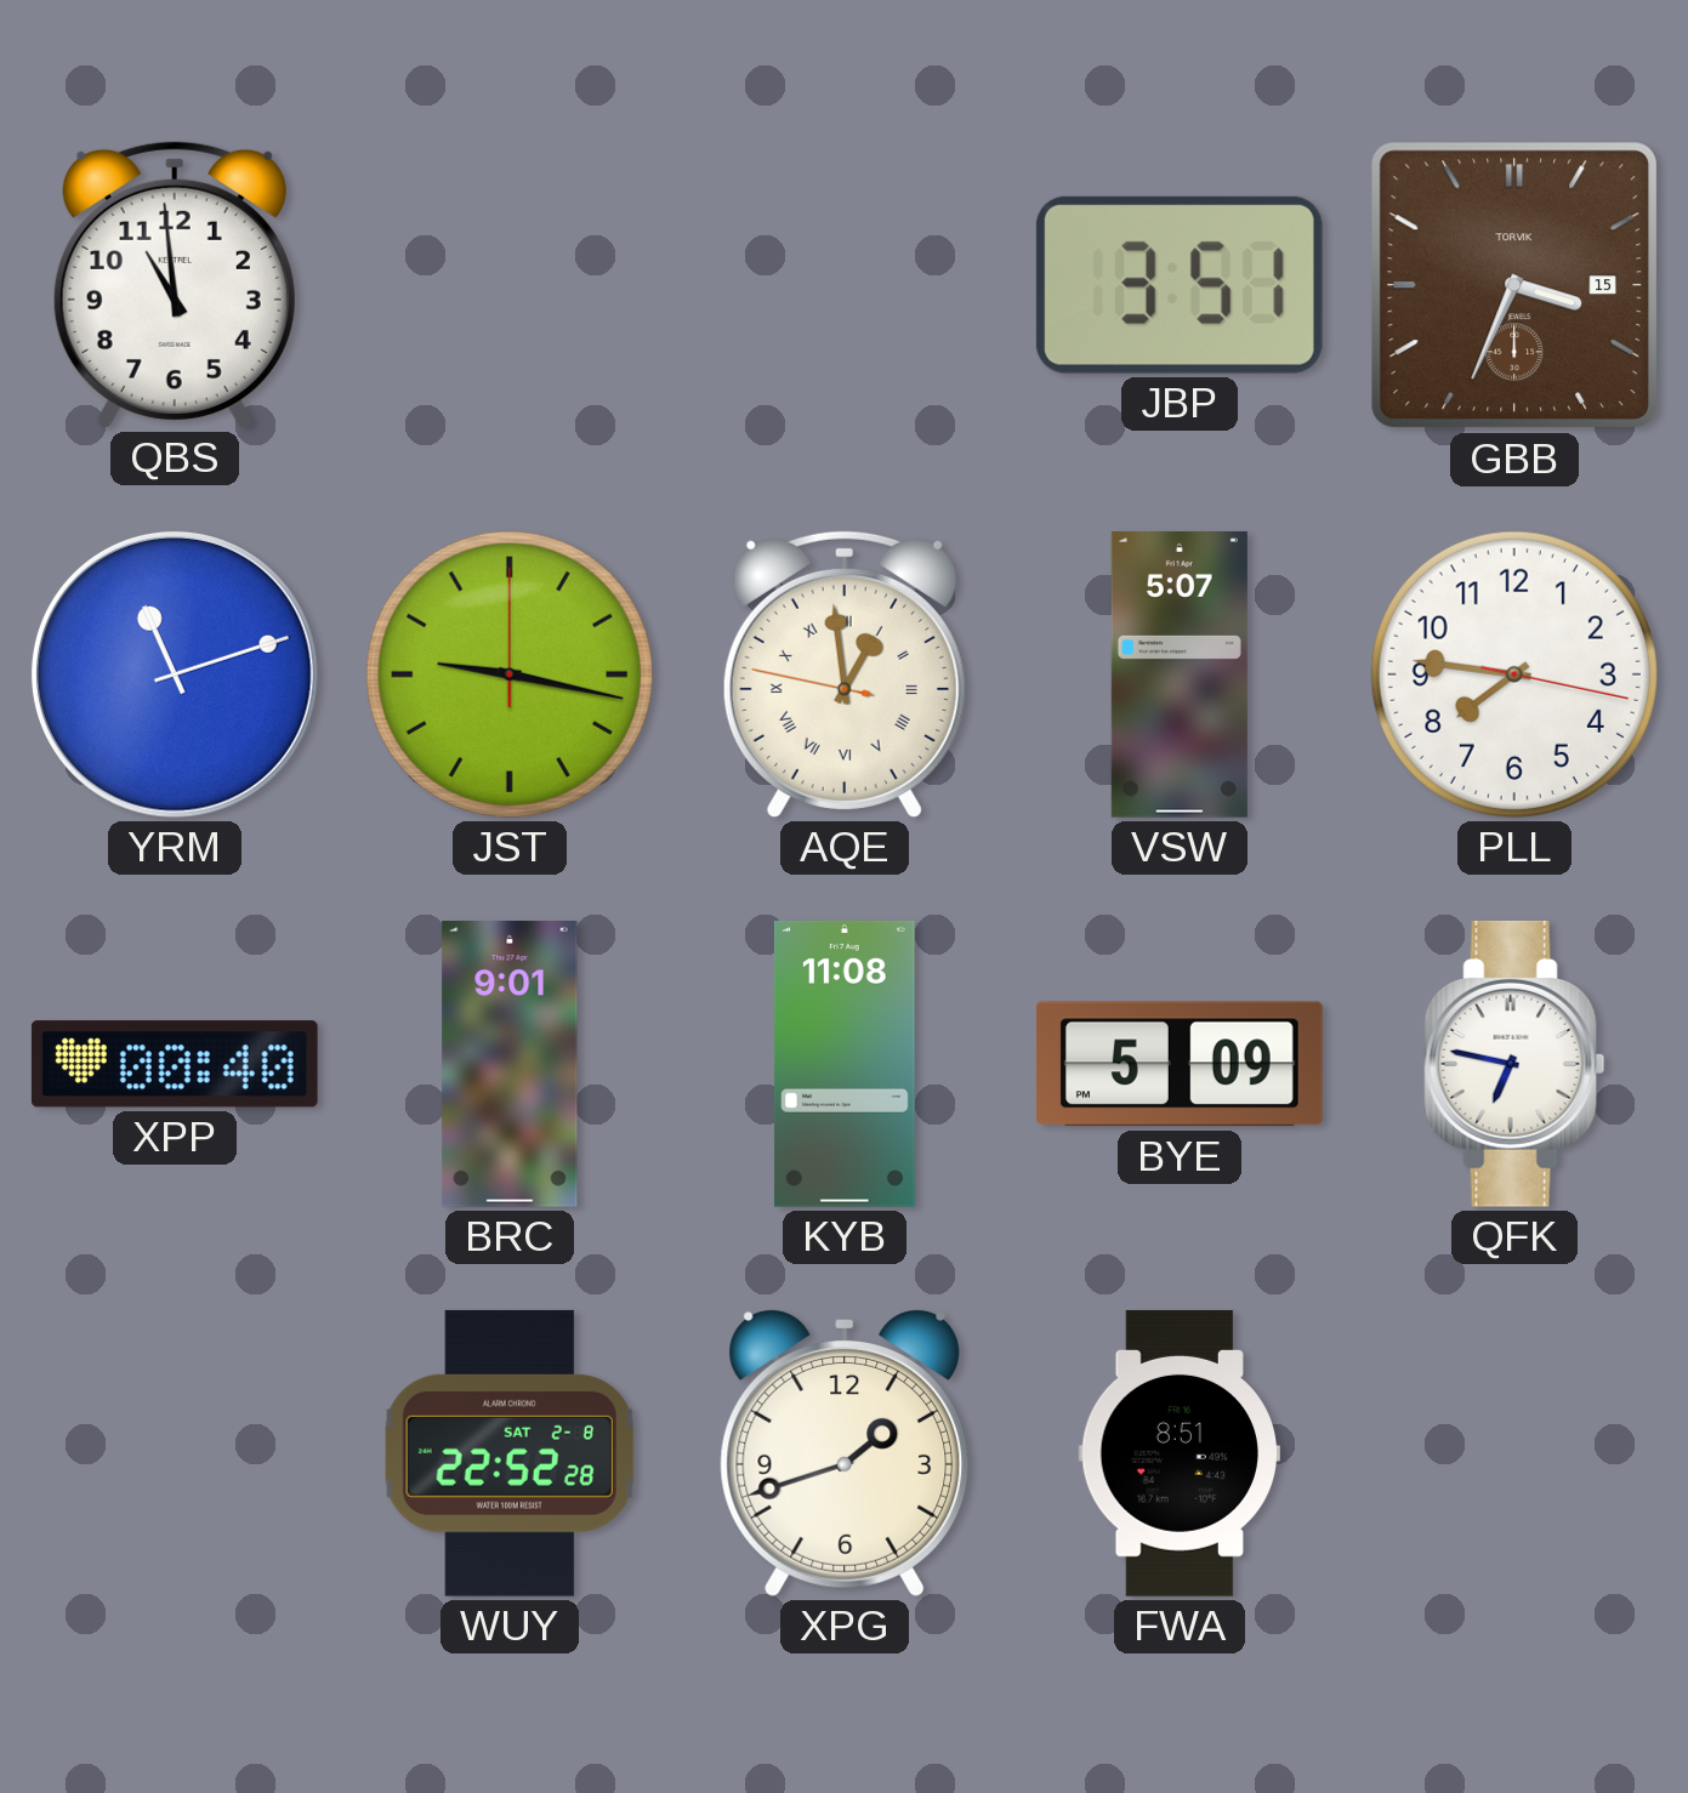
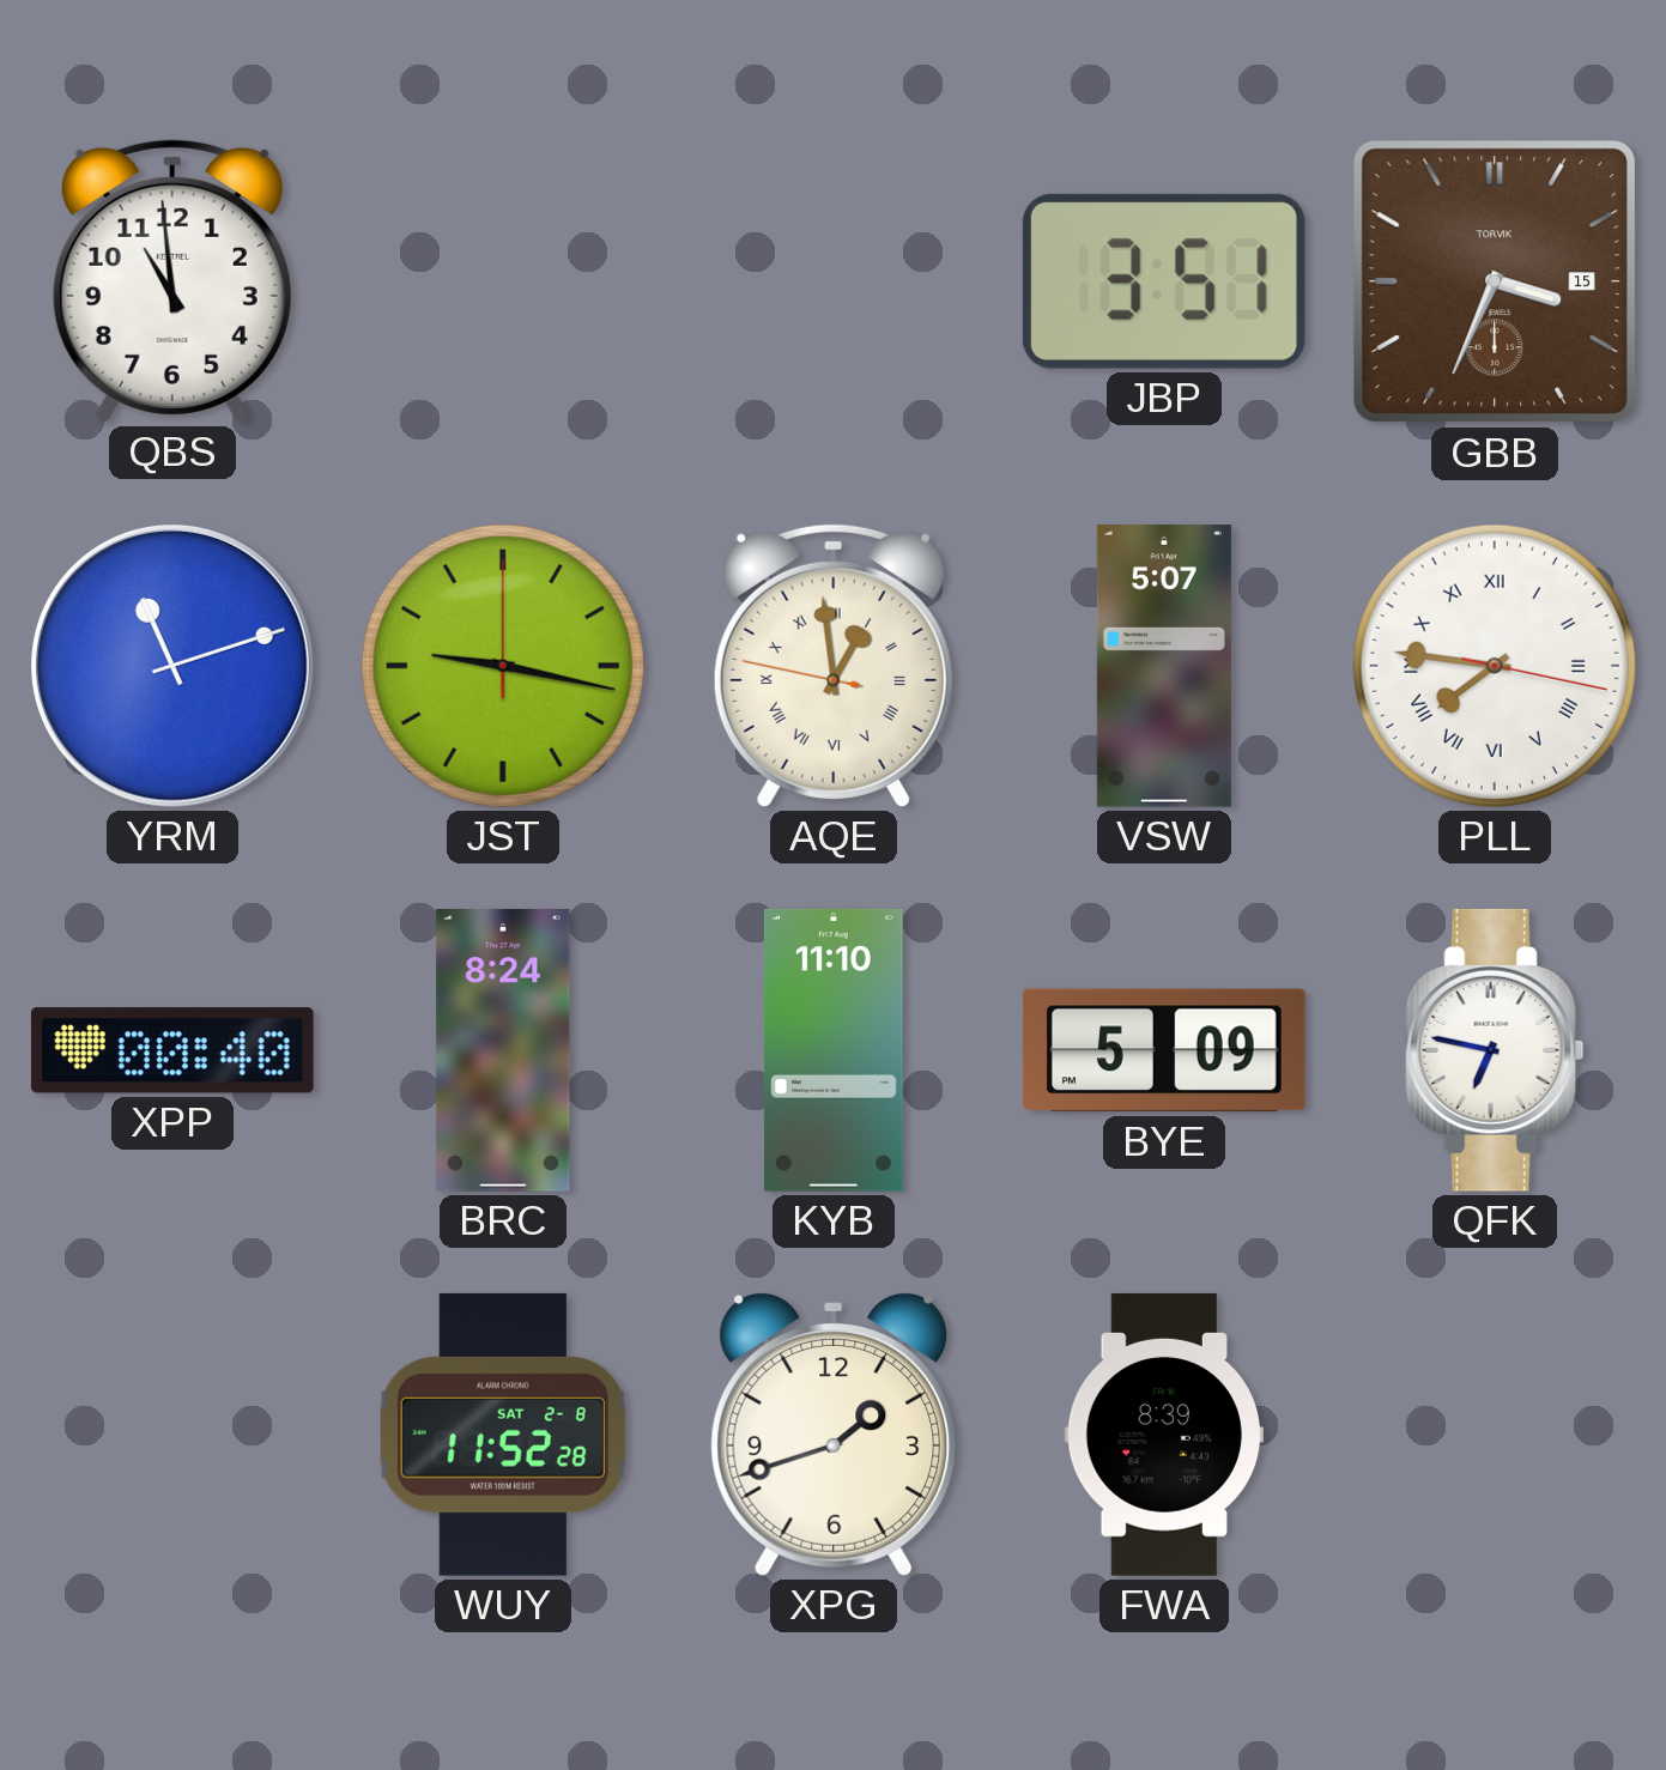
PLL numerals: Arabic -> Roman
BRC: 9:01 -> 8:24
KYB: 11:08 -> 11:10
WUY: 22:52 -> 11:52
FWA: 8:51 -> 8:39
